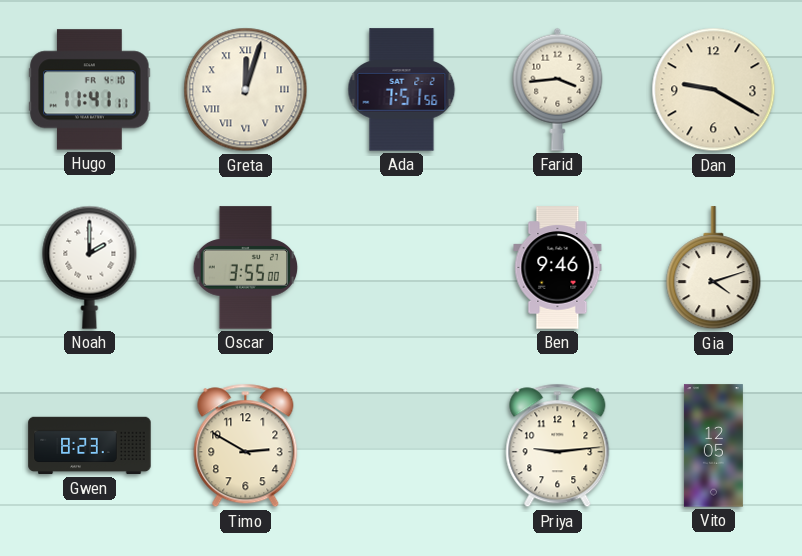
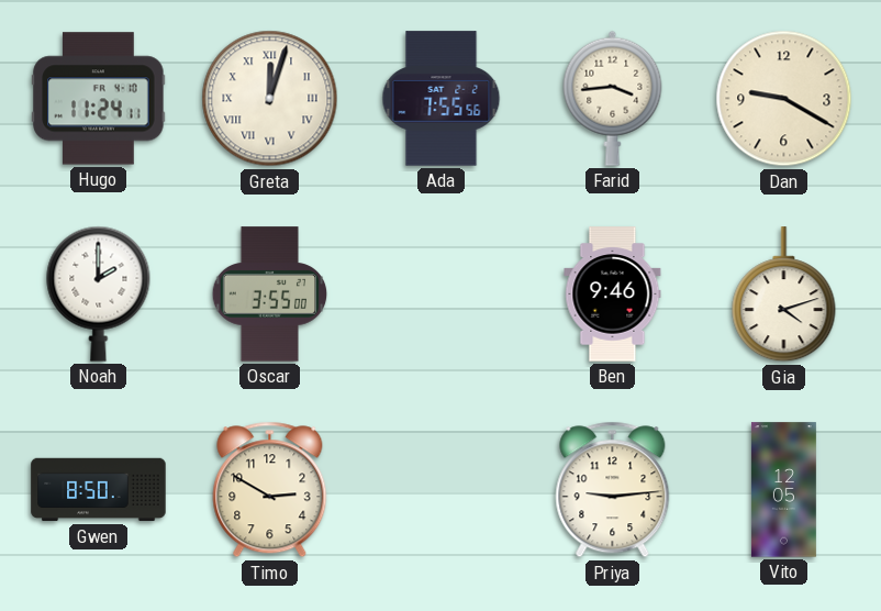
Hugo: 11:41 -> 11:24
Ada: 7:51 -> 7:55
Gwen: 8:23 -> 8:50
